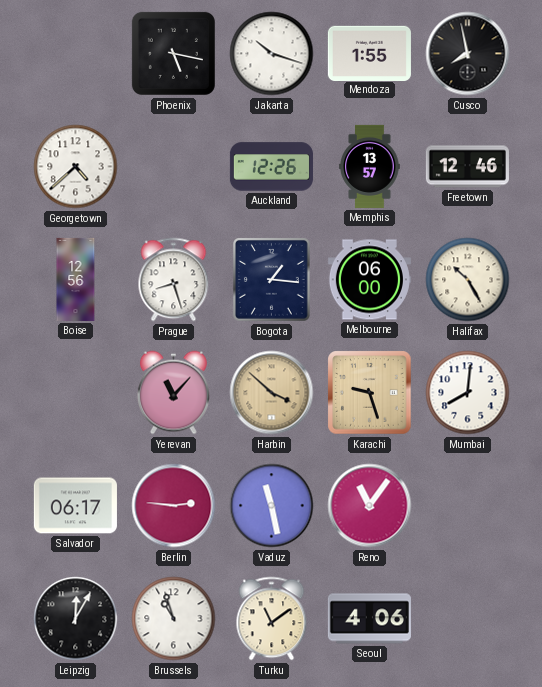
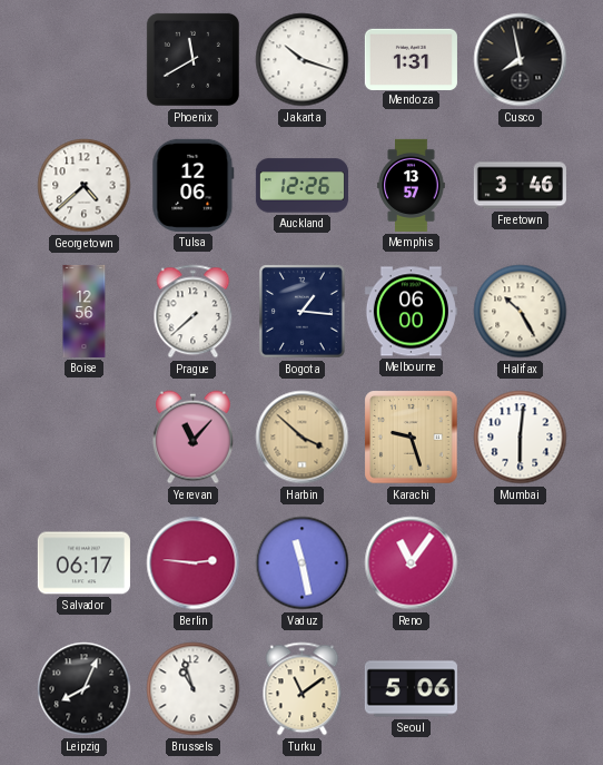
Phoenix: 5:17 -> 11:40
Mendoza: 1:55 -> 1:31
Tulsa: none -> 12:06
Freetown: 12:46 -> 3:46
Prague: 8:27 -> 7:38
Mumbai: 8:01 -> 6:01
Leipzig: 12:05 -> 8:04
Seoul: 4:06 -> 5:06
